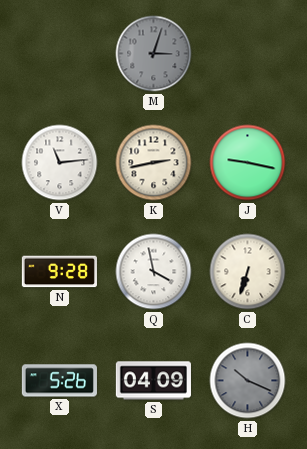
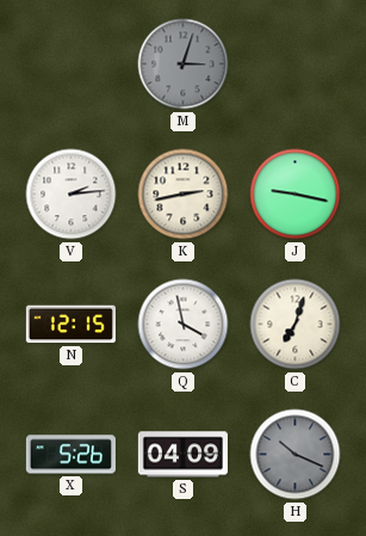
V: 11:14 -> 2:14
N: 9:28 -> 12:15
C: 6:33 -> 7:03
